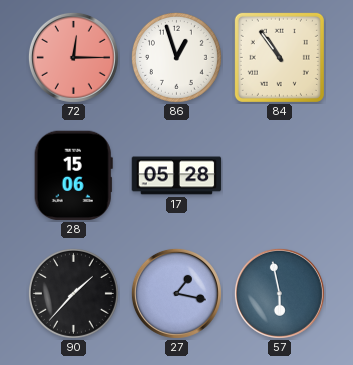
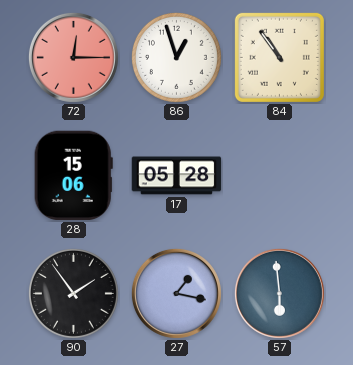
90: 1:37 -> 1:54
57: 5:58 -> 5:59
